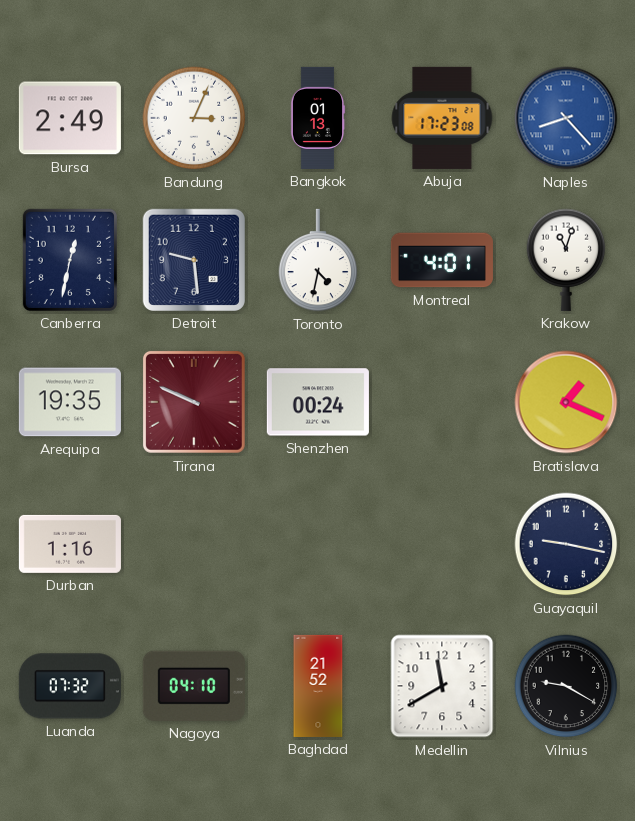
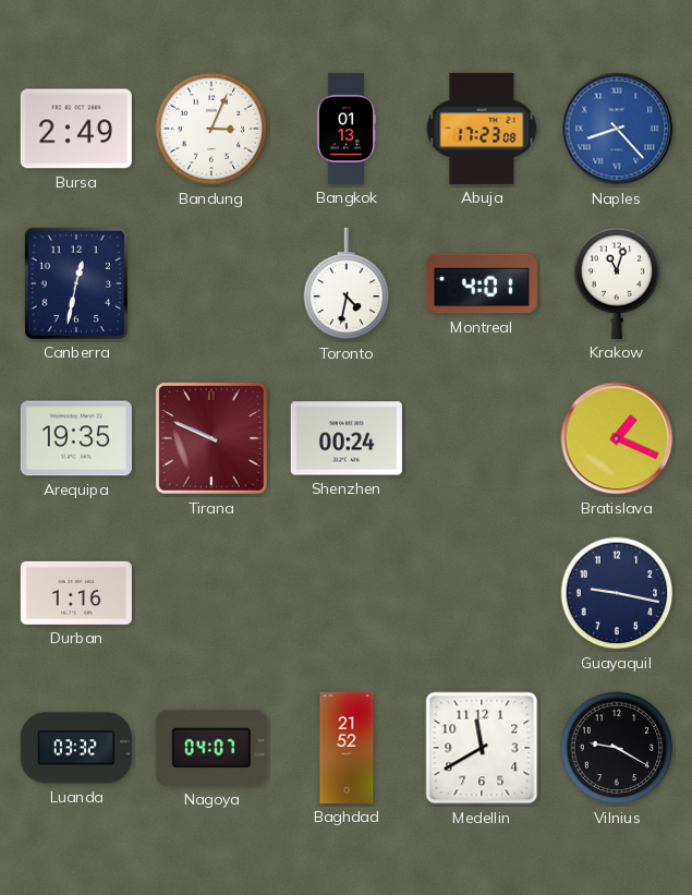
Detroit: 9:29 -> none
Luanda: 07:32 -> 03:32
Nagoya: 04:10 -> 04:07
